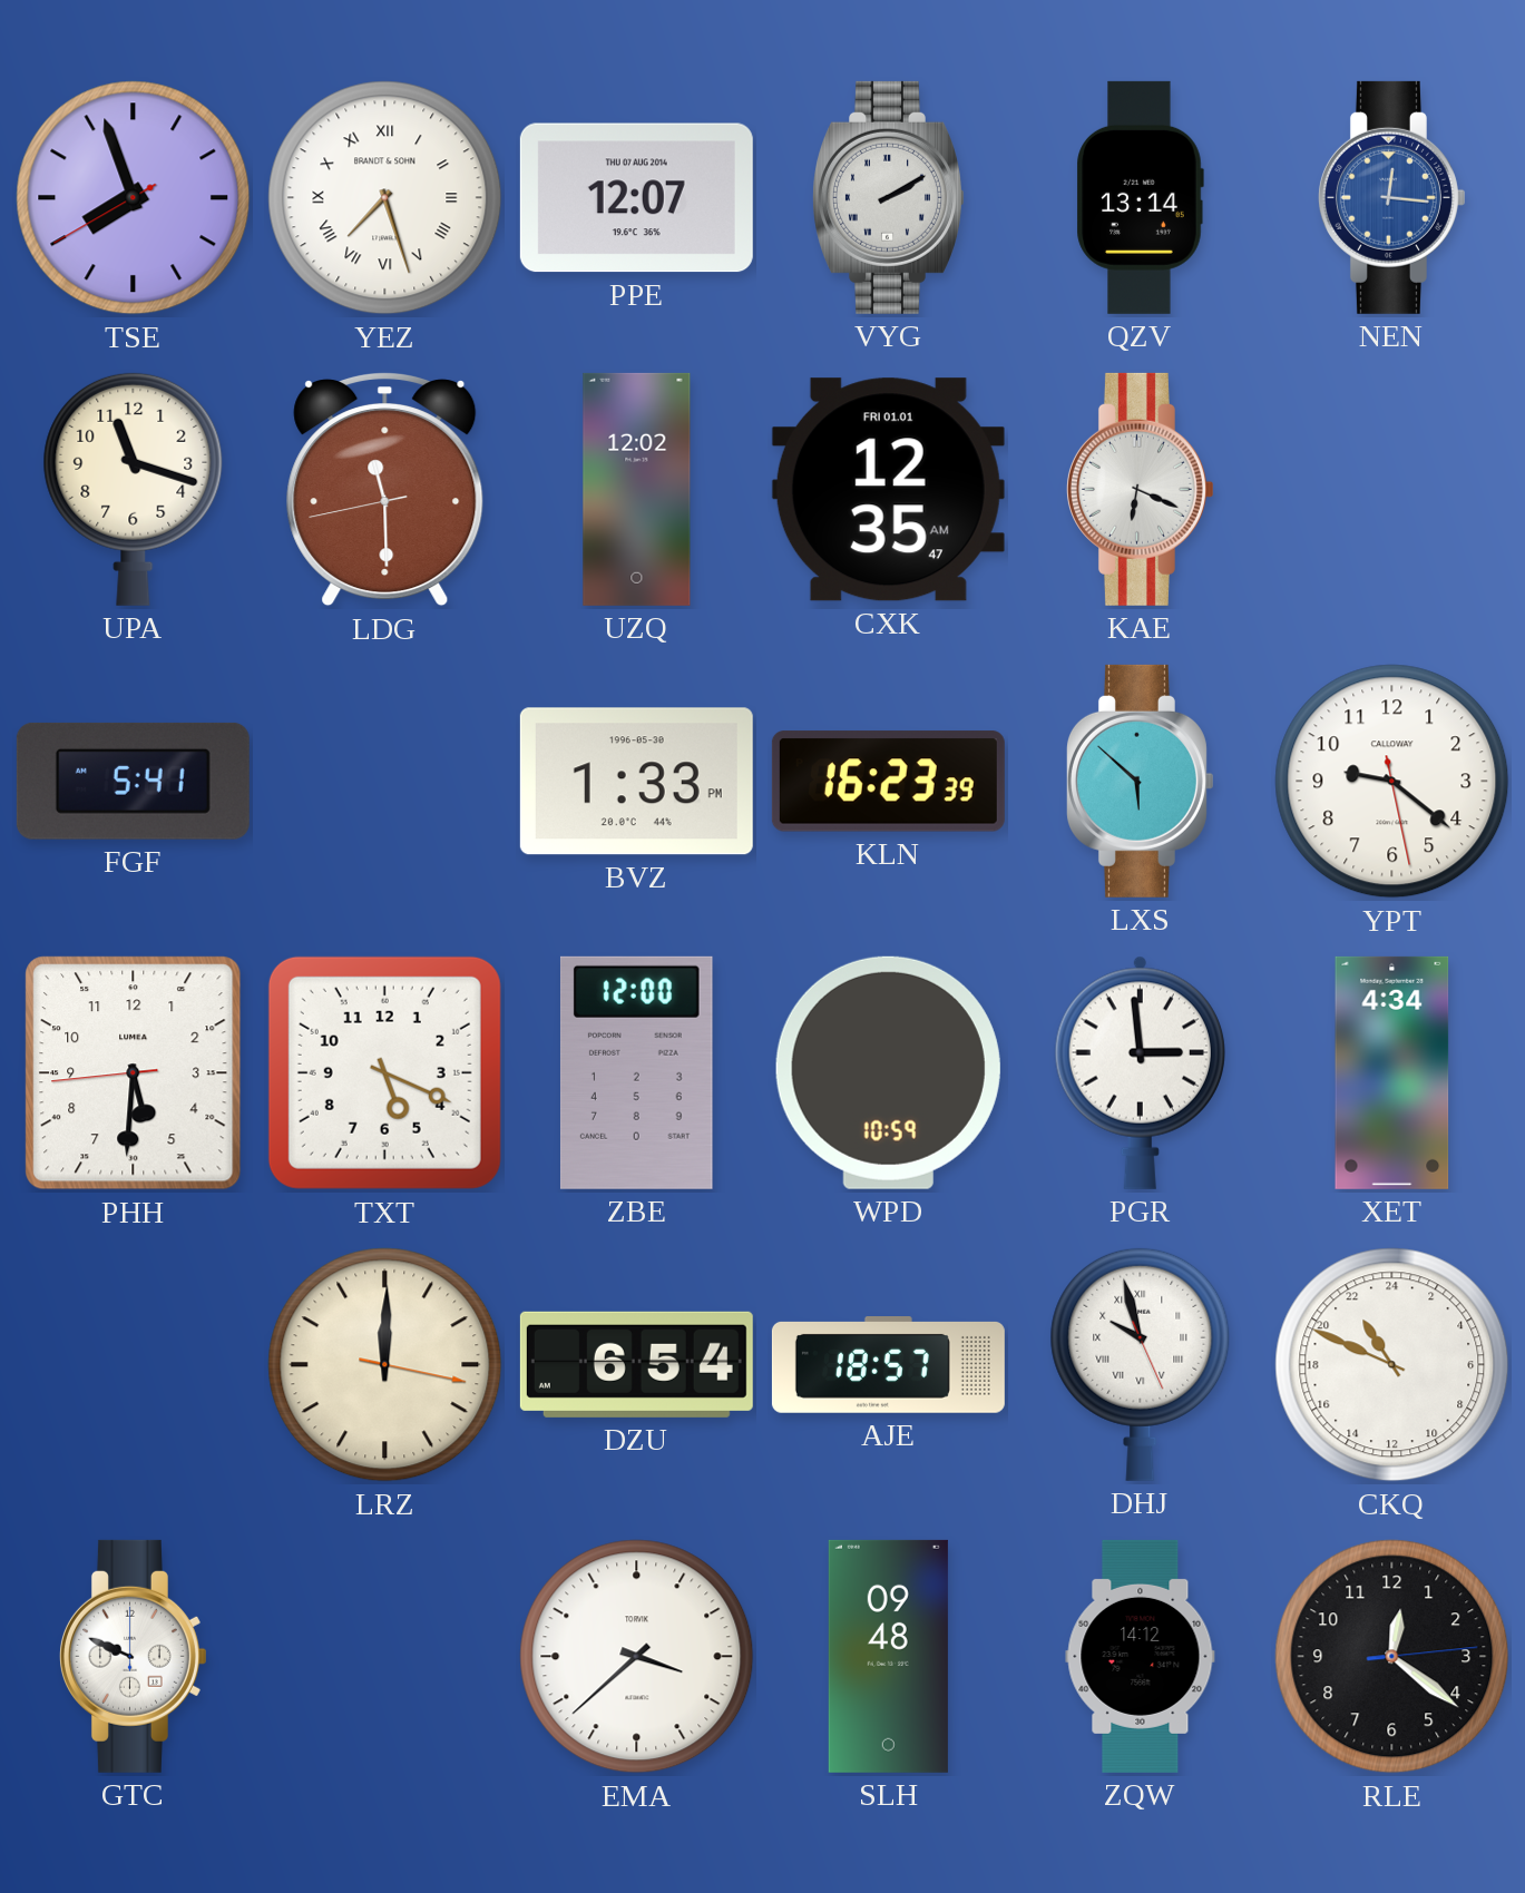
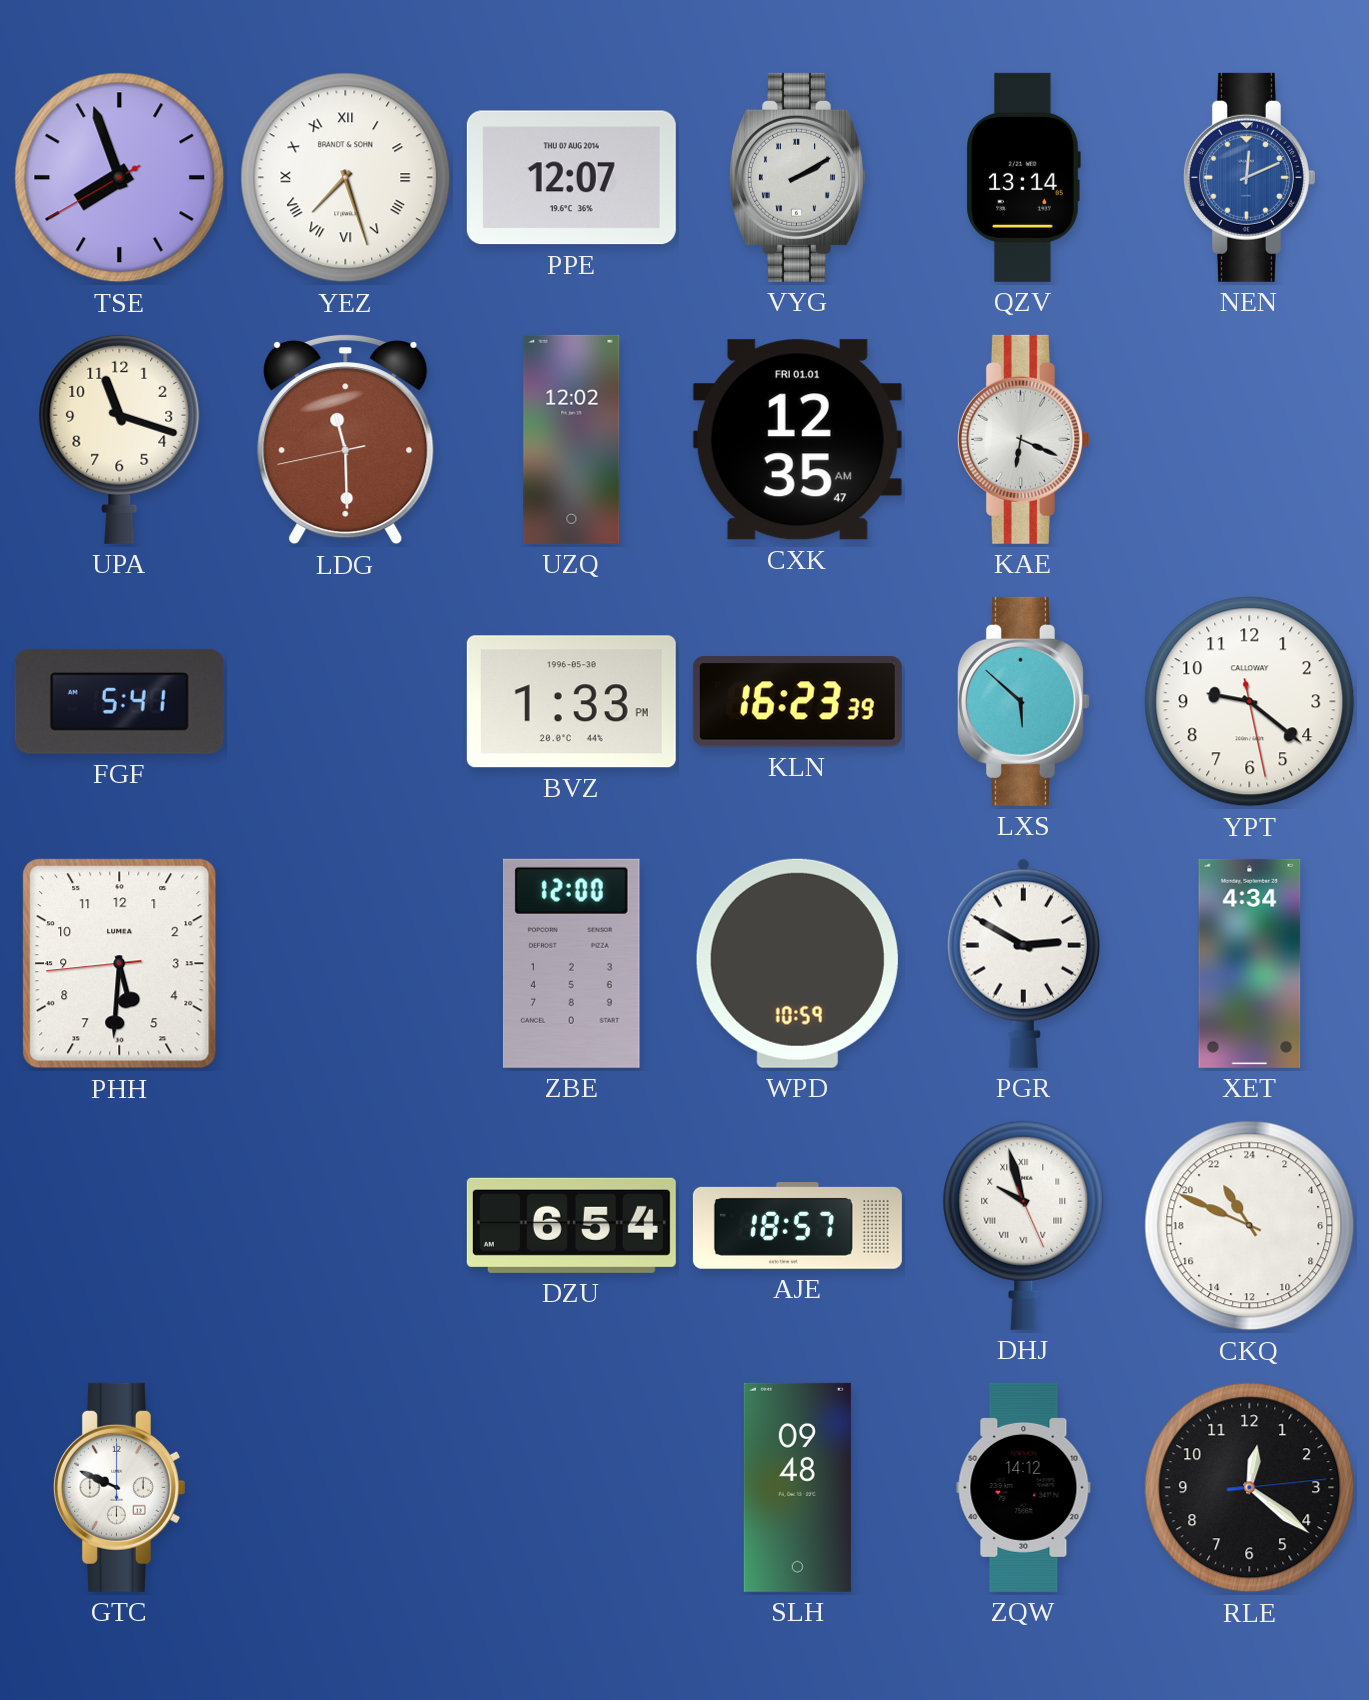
NEN: 12:16 -> 12:11
TXT: 5:19 -> none
PGR: 2:59 -> 2:50
LRZ: 12:00 -> none
EMA: 3:38 -> none
